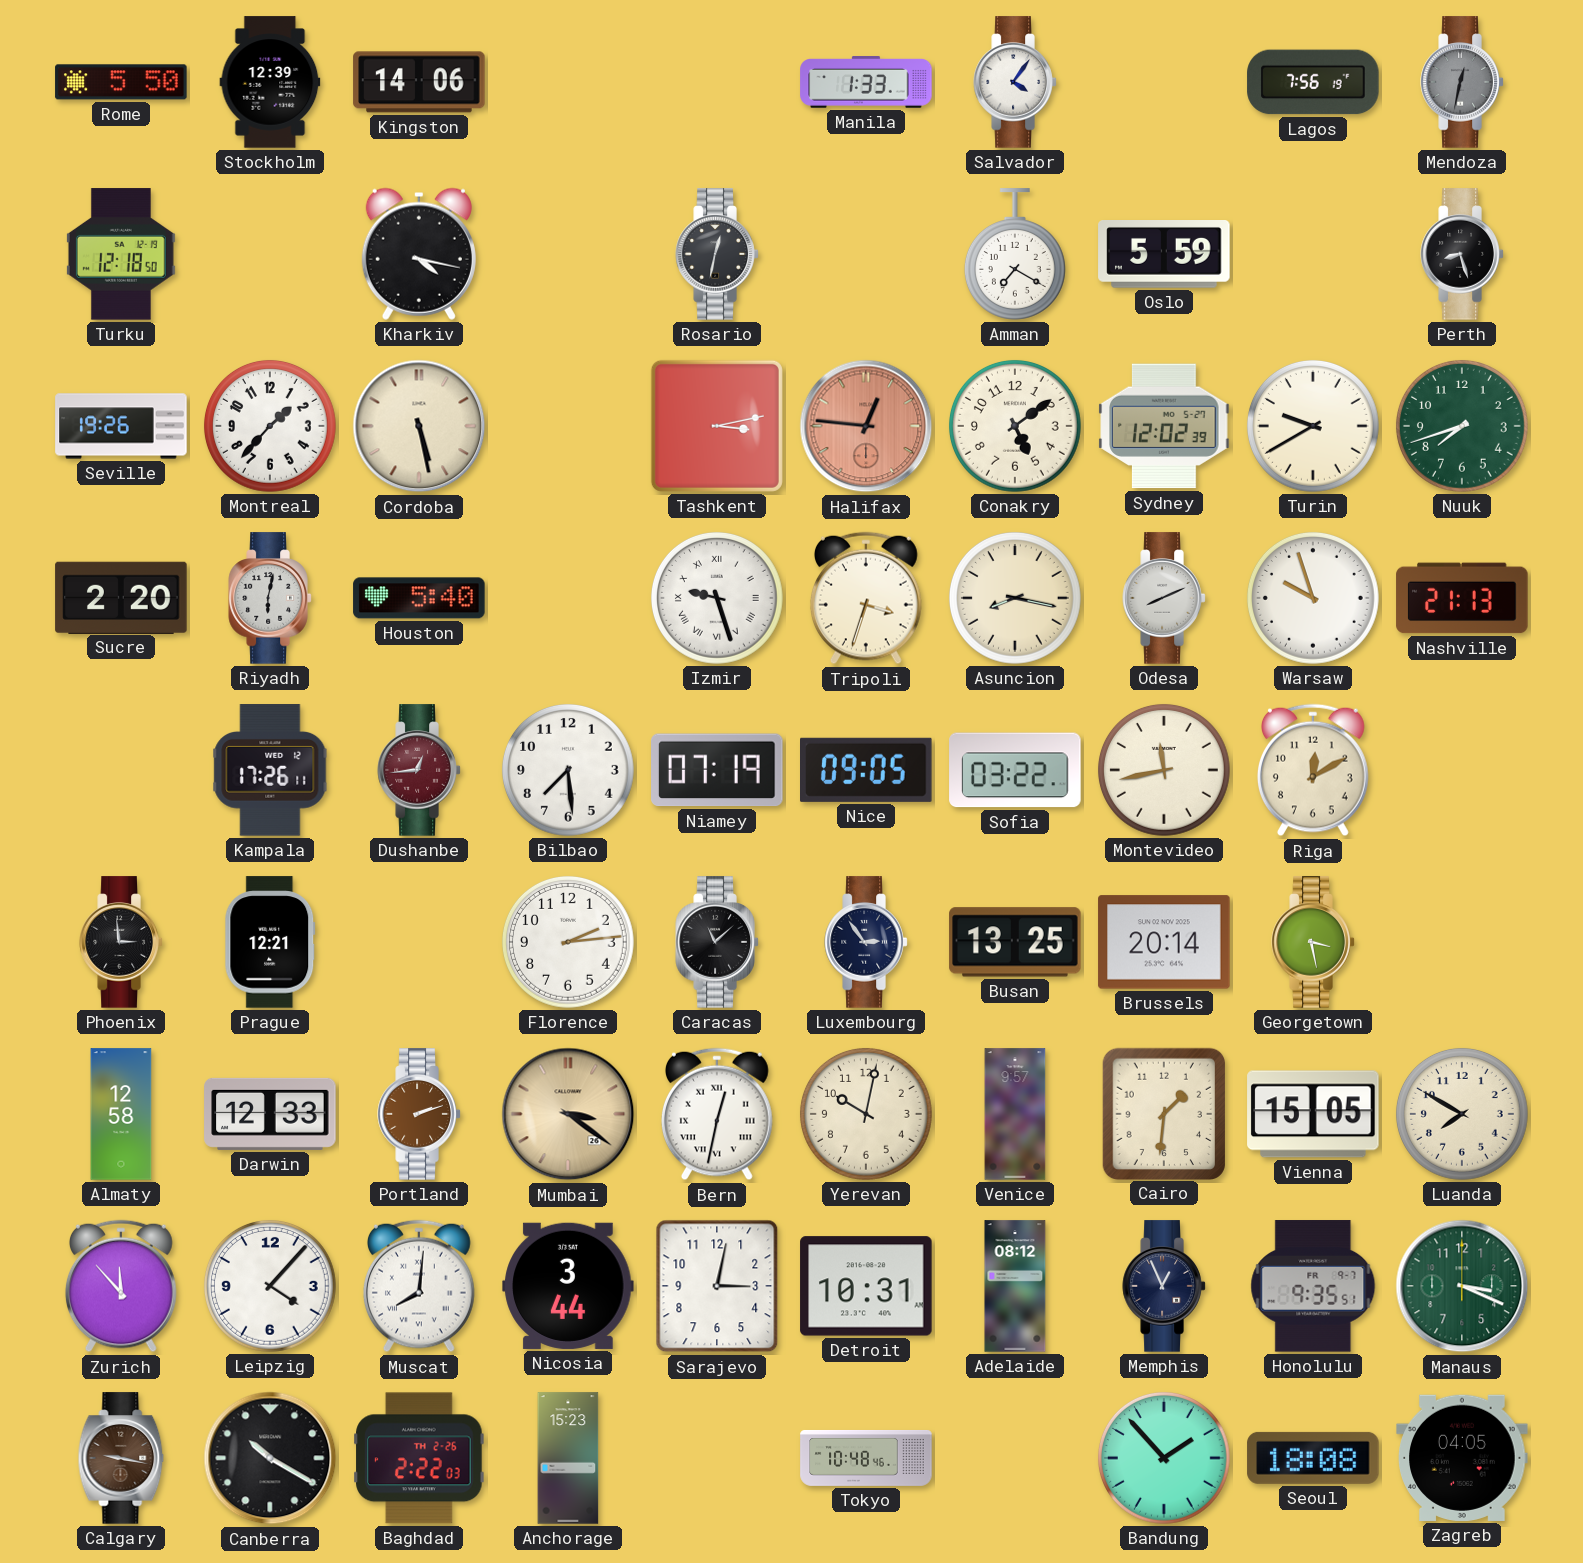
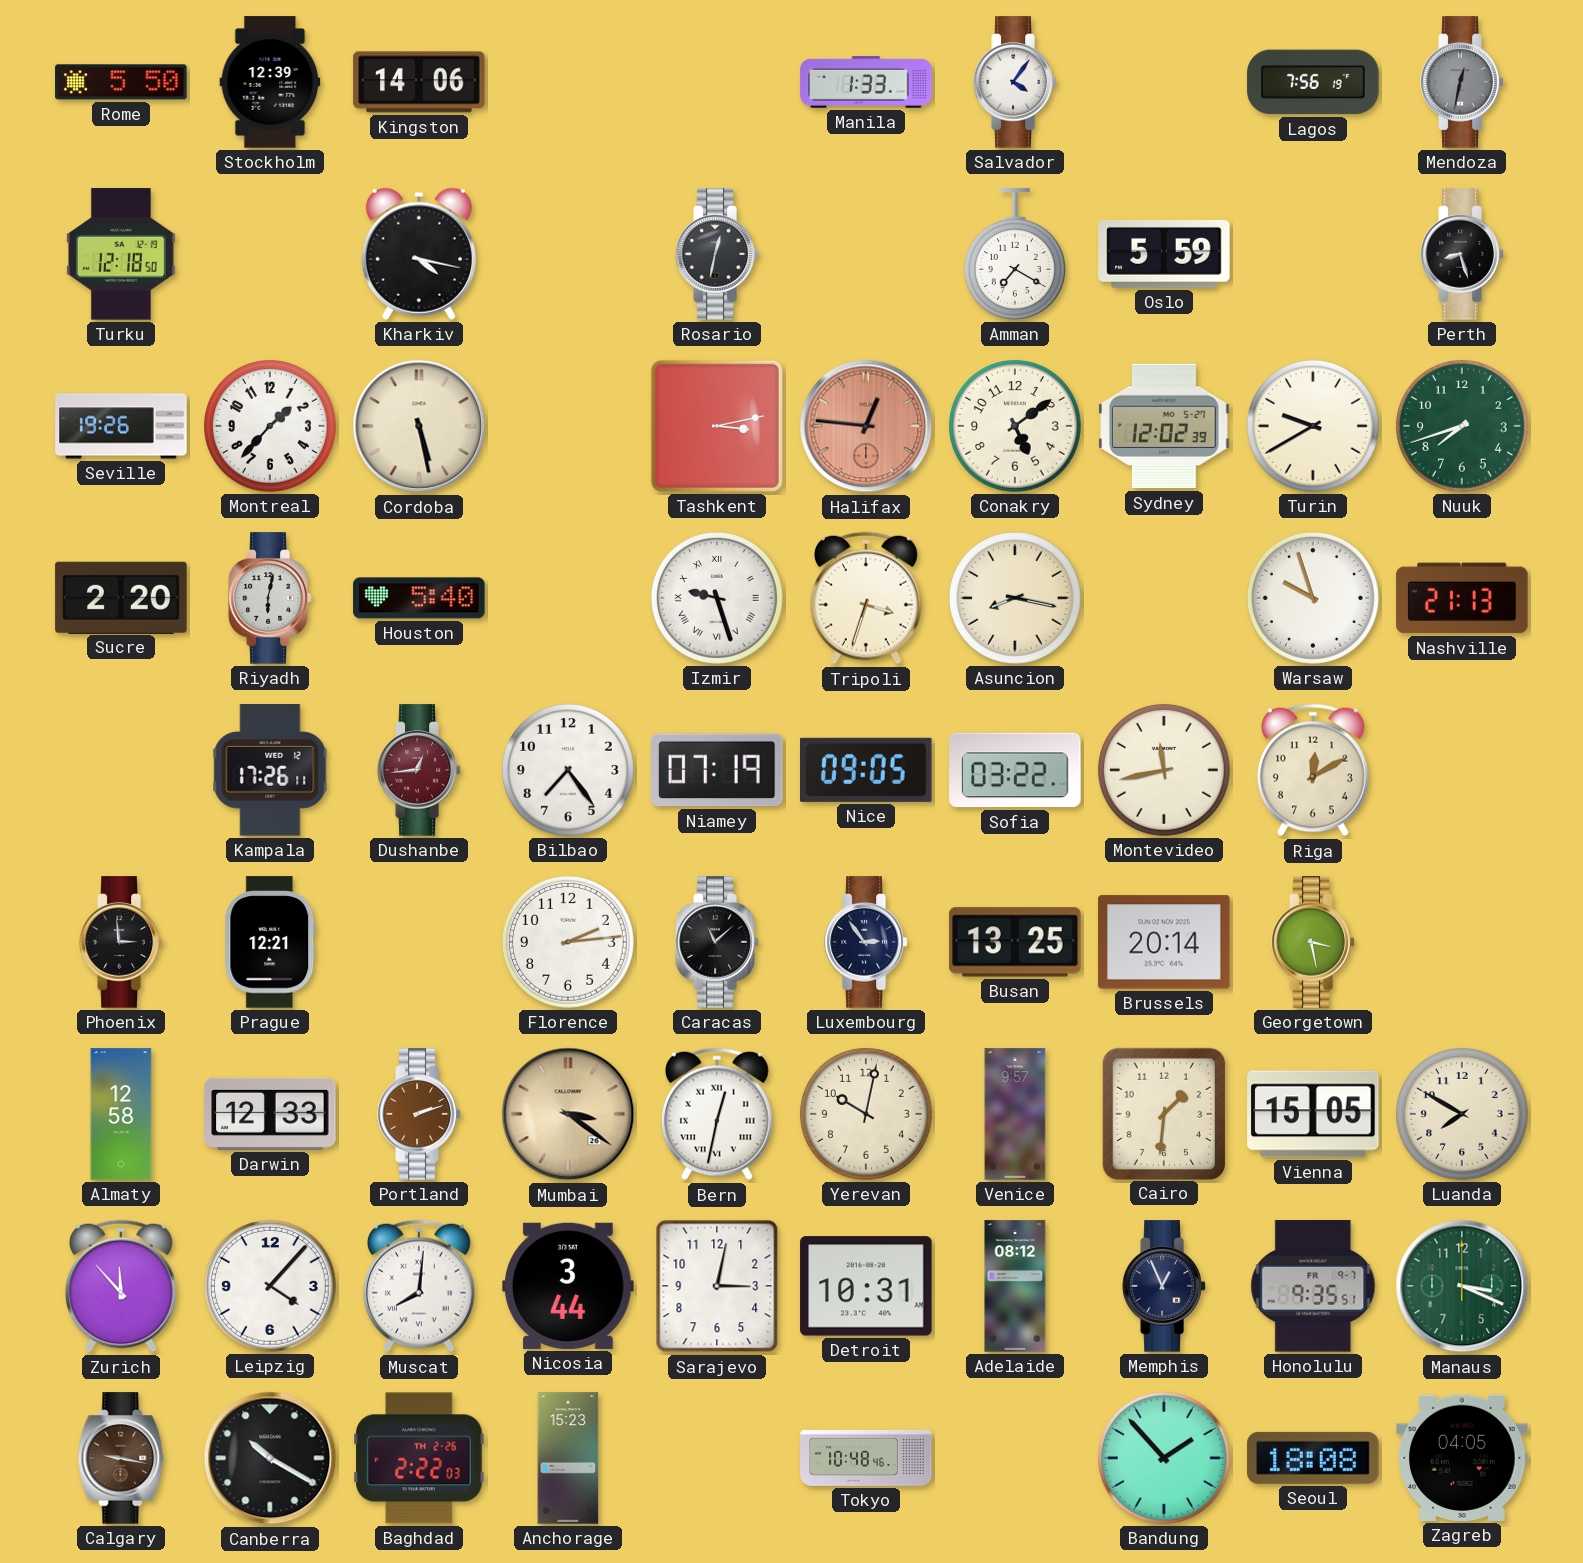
Odesa: 8:11 -> none
Bilbao: 7:29 -> 7:24
